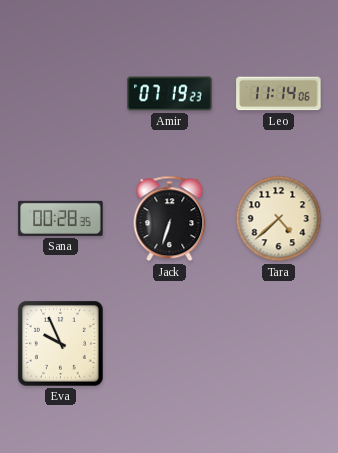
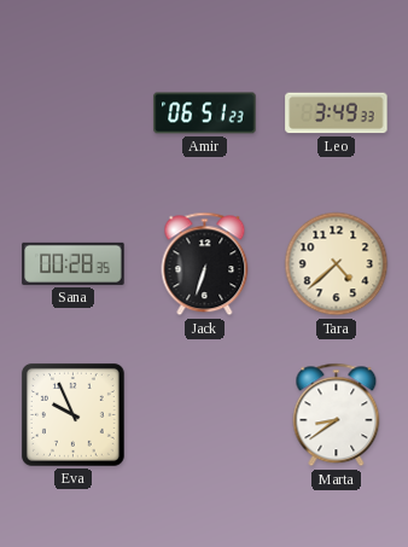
Amir: 07:19 -> 06:51
Leo: 11:14 -> 3:49
Marta: none -> 8:39
